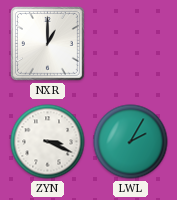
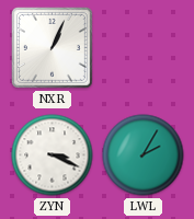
NXR: 1:00 -> 1:04
